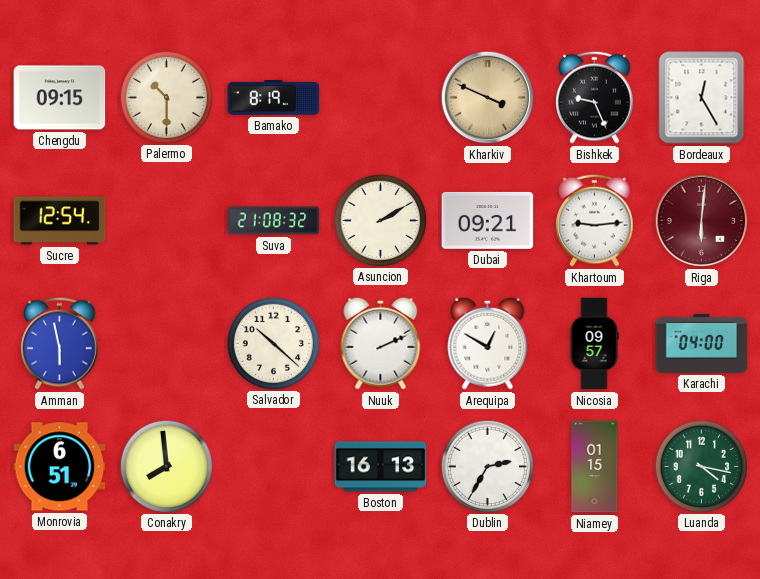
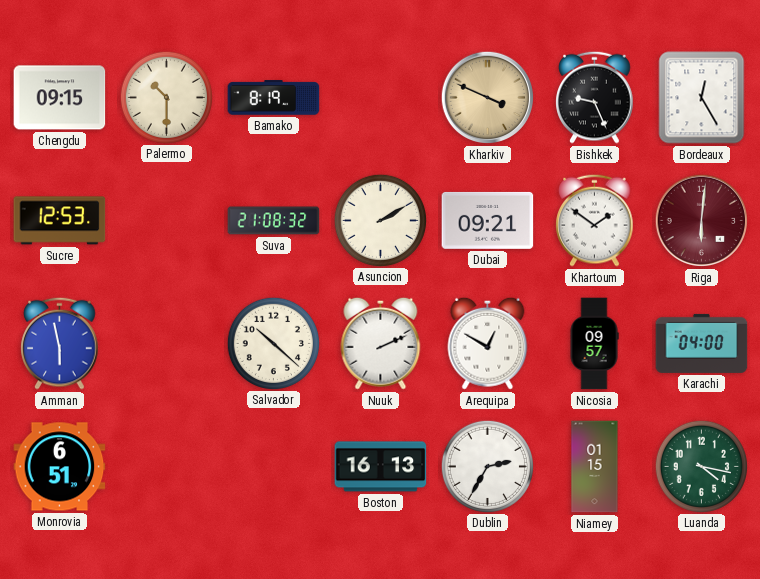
Sucre: 12:54 -> 12:53
Khartoum: 9:14 -> 1:51
Conakry: 7:59 -> none
